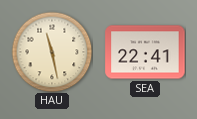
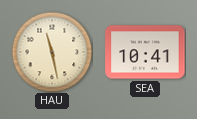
SEA: 22:41 -> 10:41
